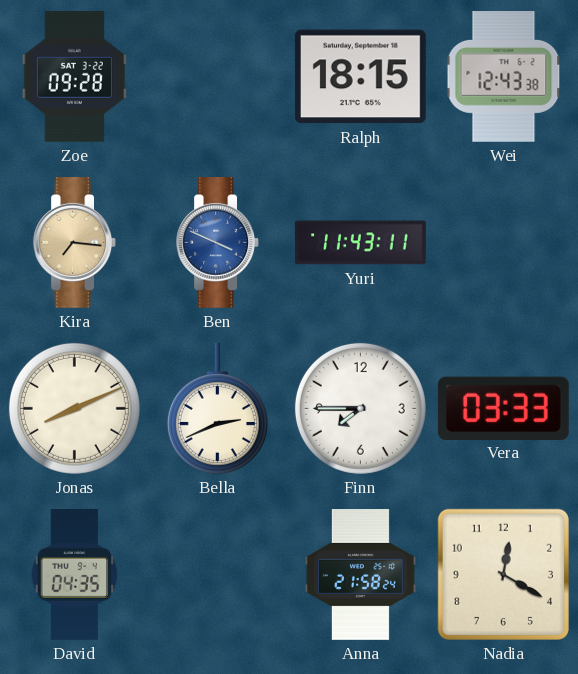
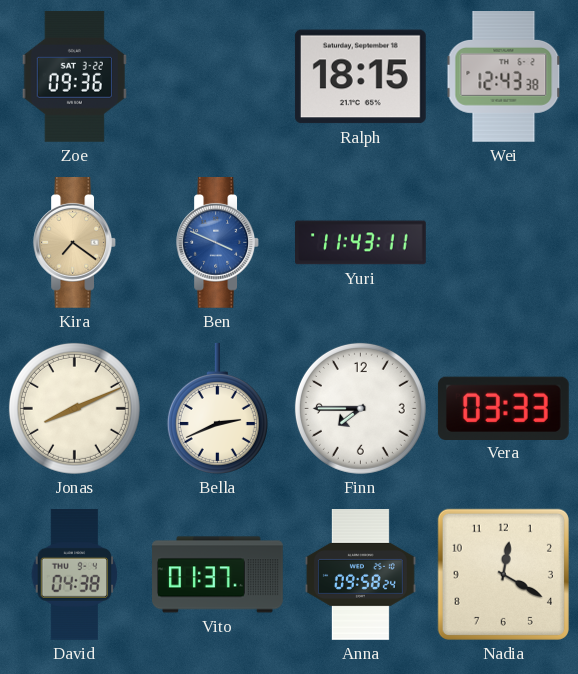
Zoe: 09:28 -> 09:36
Kira: 7:16 -> 7:21
David: 04:35 -> 04:38
Vito: none -> 01:37
Anna: 21:58 -> 09:58
